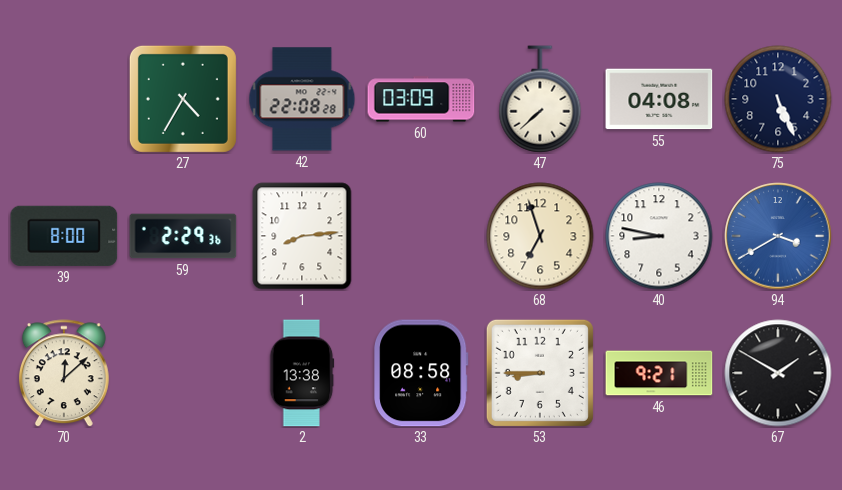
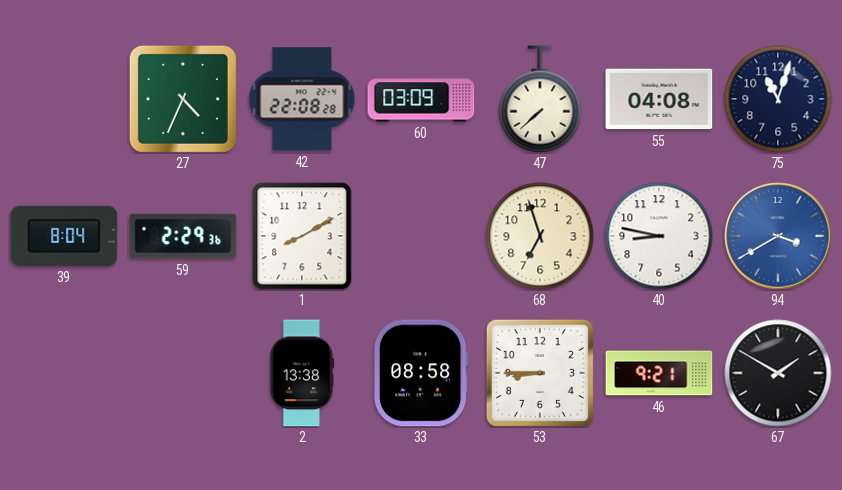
27: 4:35 -> 4:34
75: 5:26 -> 11:03
39: 8:00 -> 8:04
1: 8:14 -> 8:10
70: 12:08 -> none
